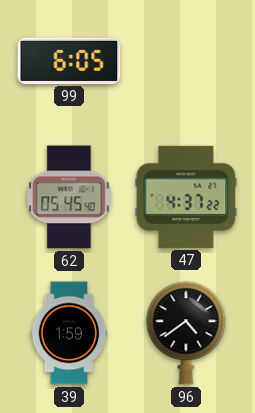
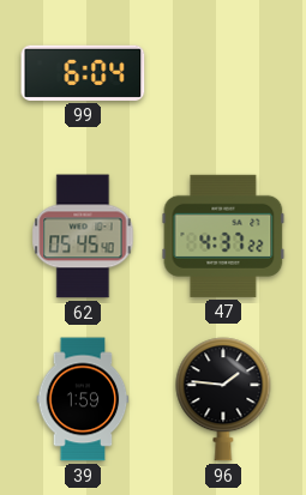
99: 6:05 -> 6:04
96: 4:39 -> 1:46
